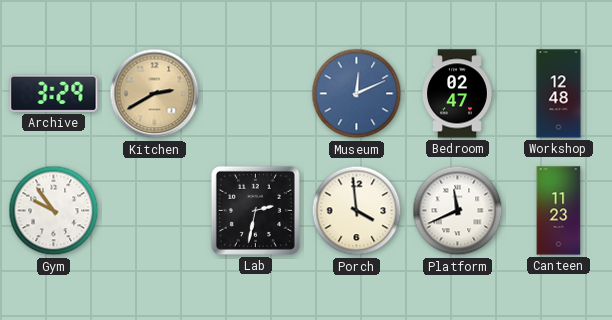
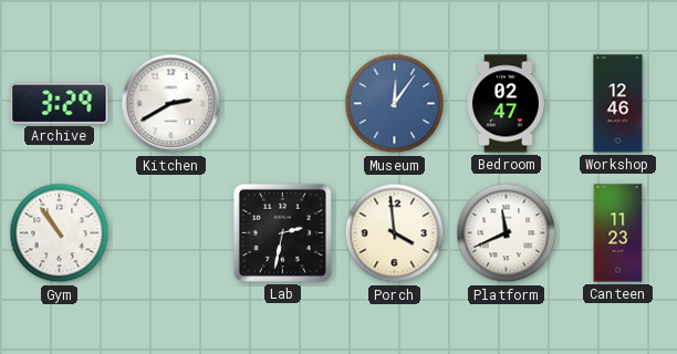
Kitchen dial: champagne -> white
Museum: 12:11 -> 12:06
Workshop: 12:48 -> 12:46
Gym: 9:54 -> 10:54
